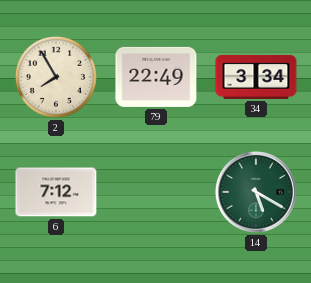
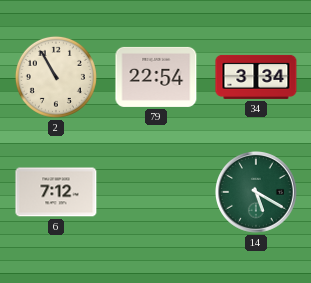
2: 7:55 -> 10:55
79: 22:49 -> 22:54
